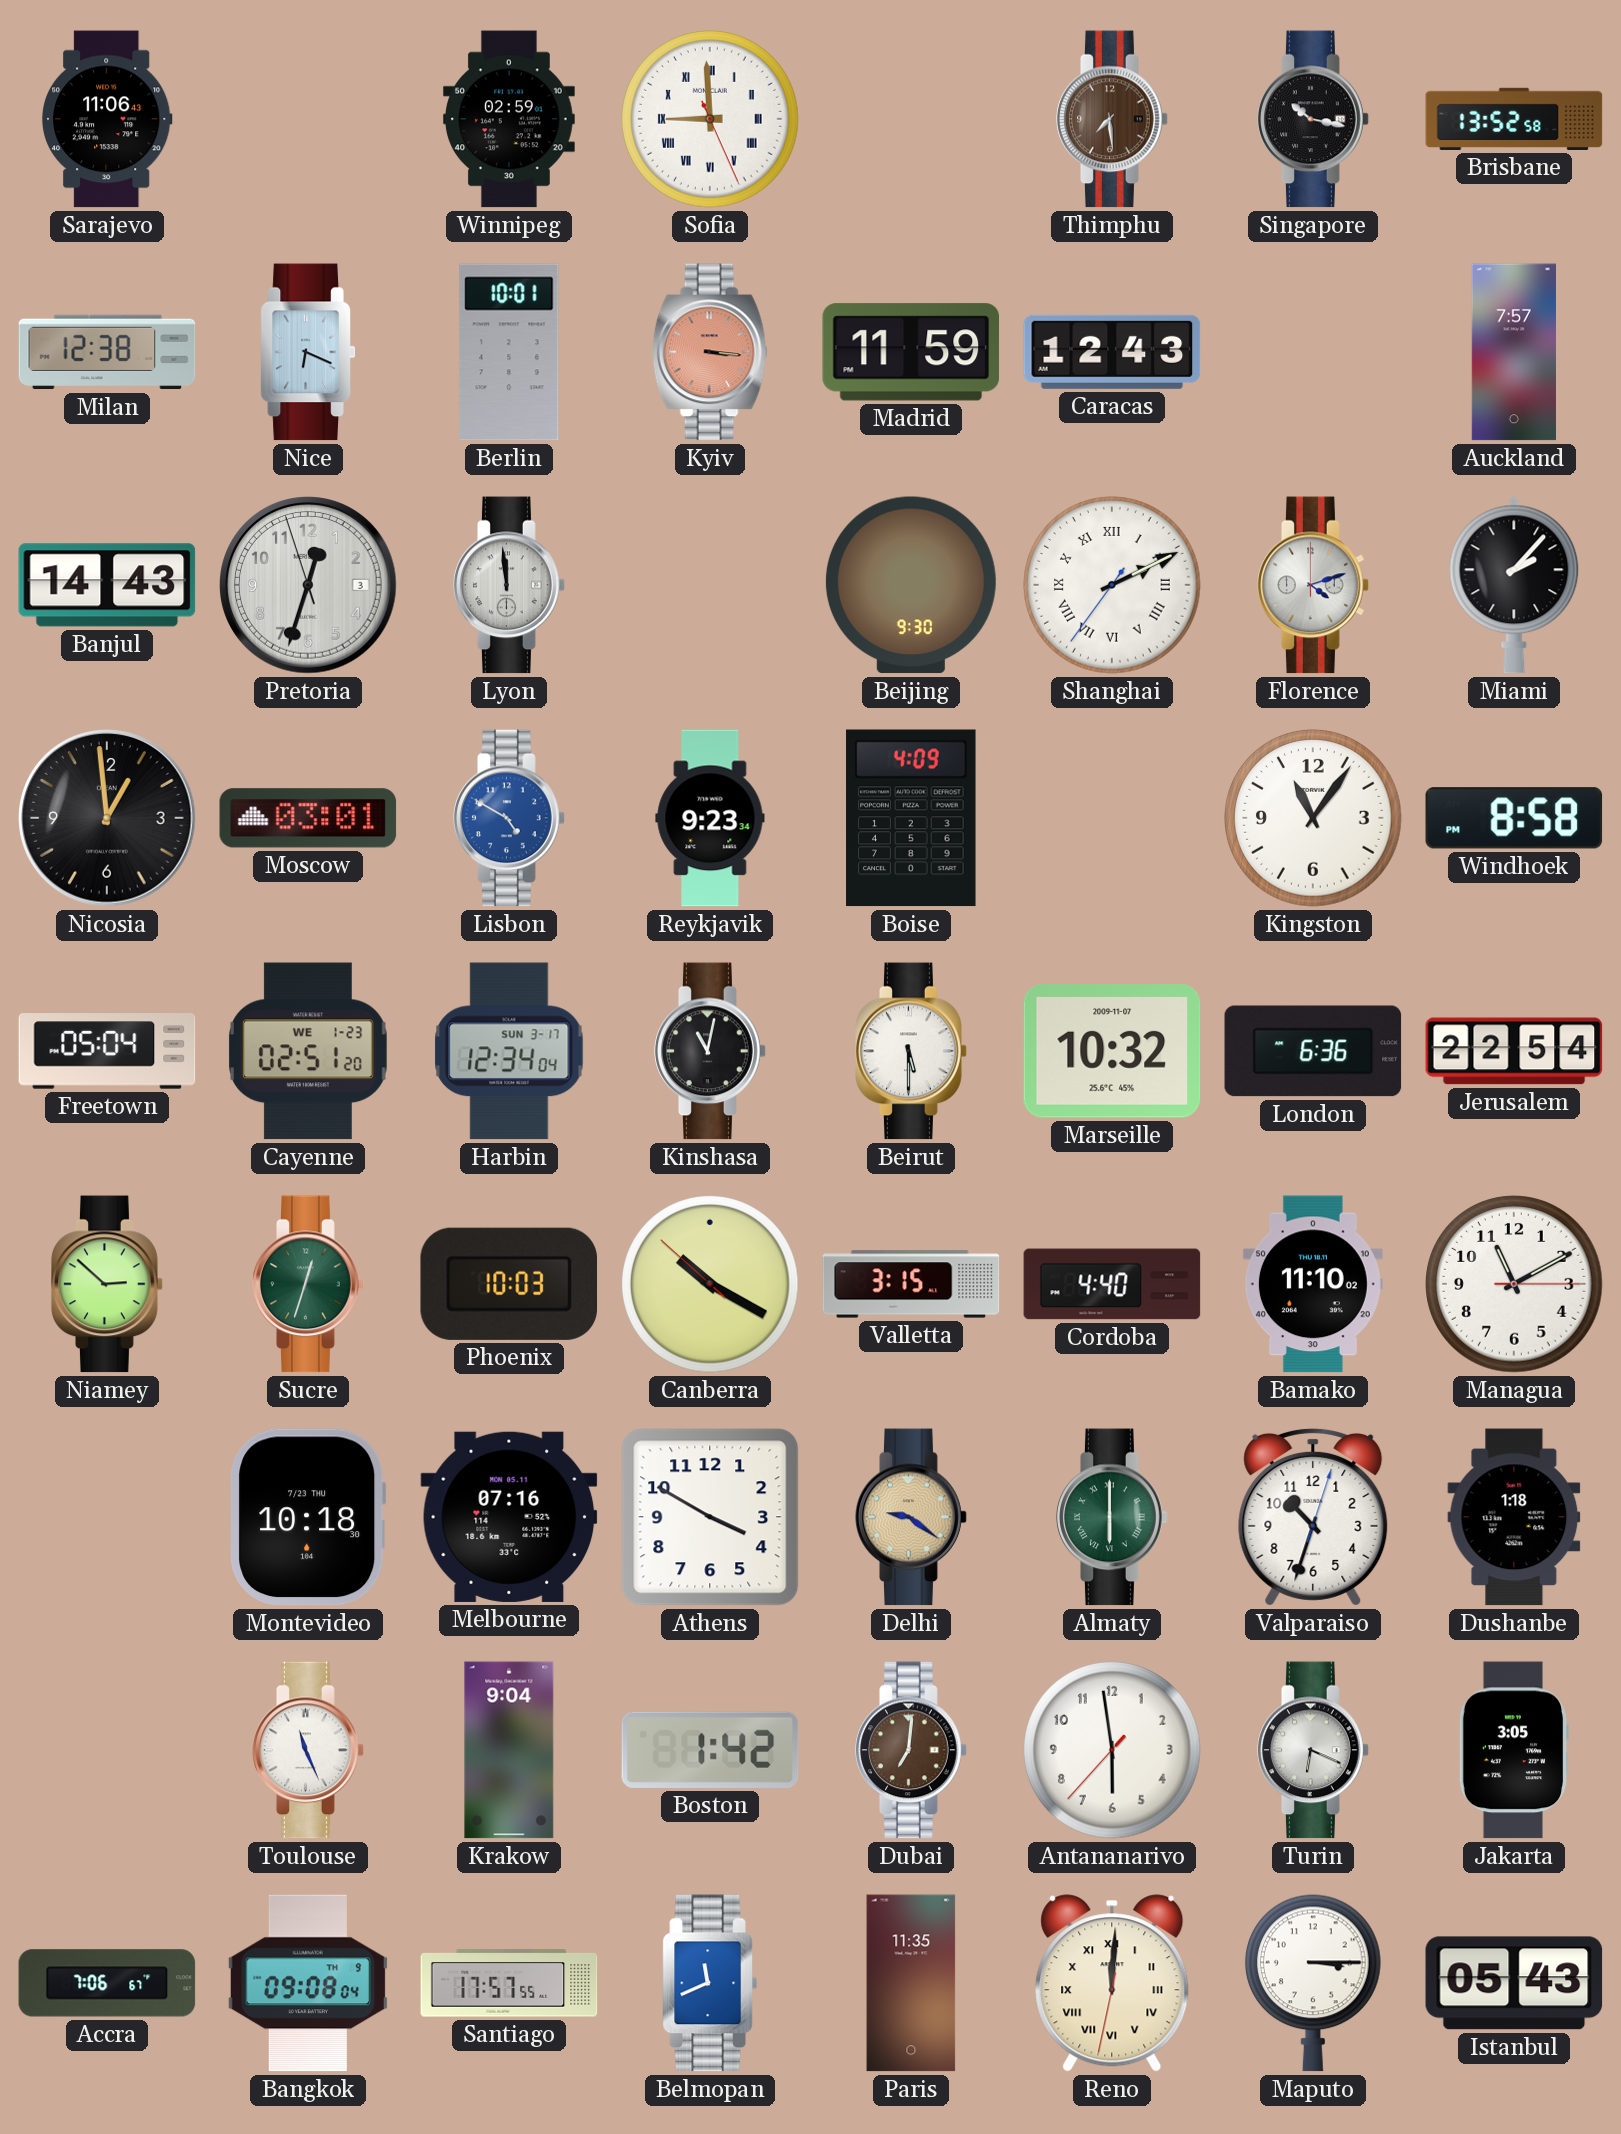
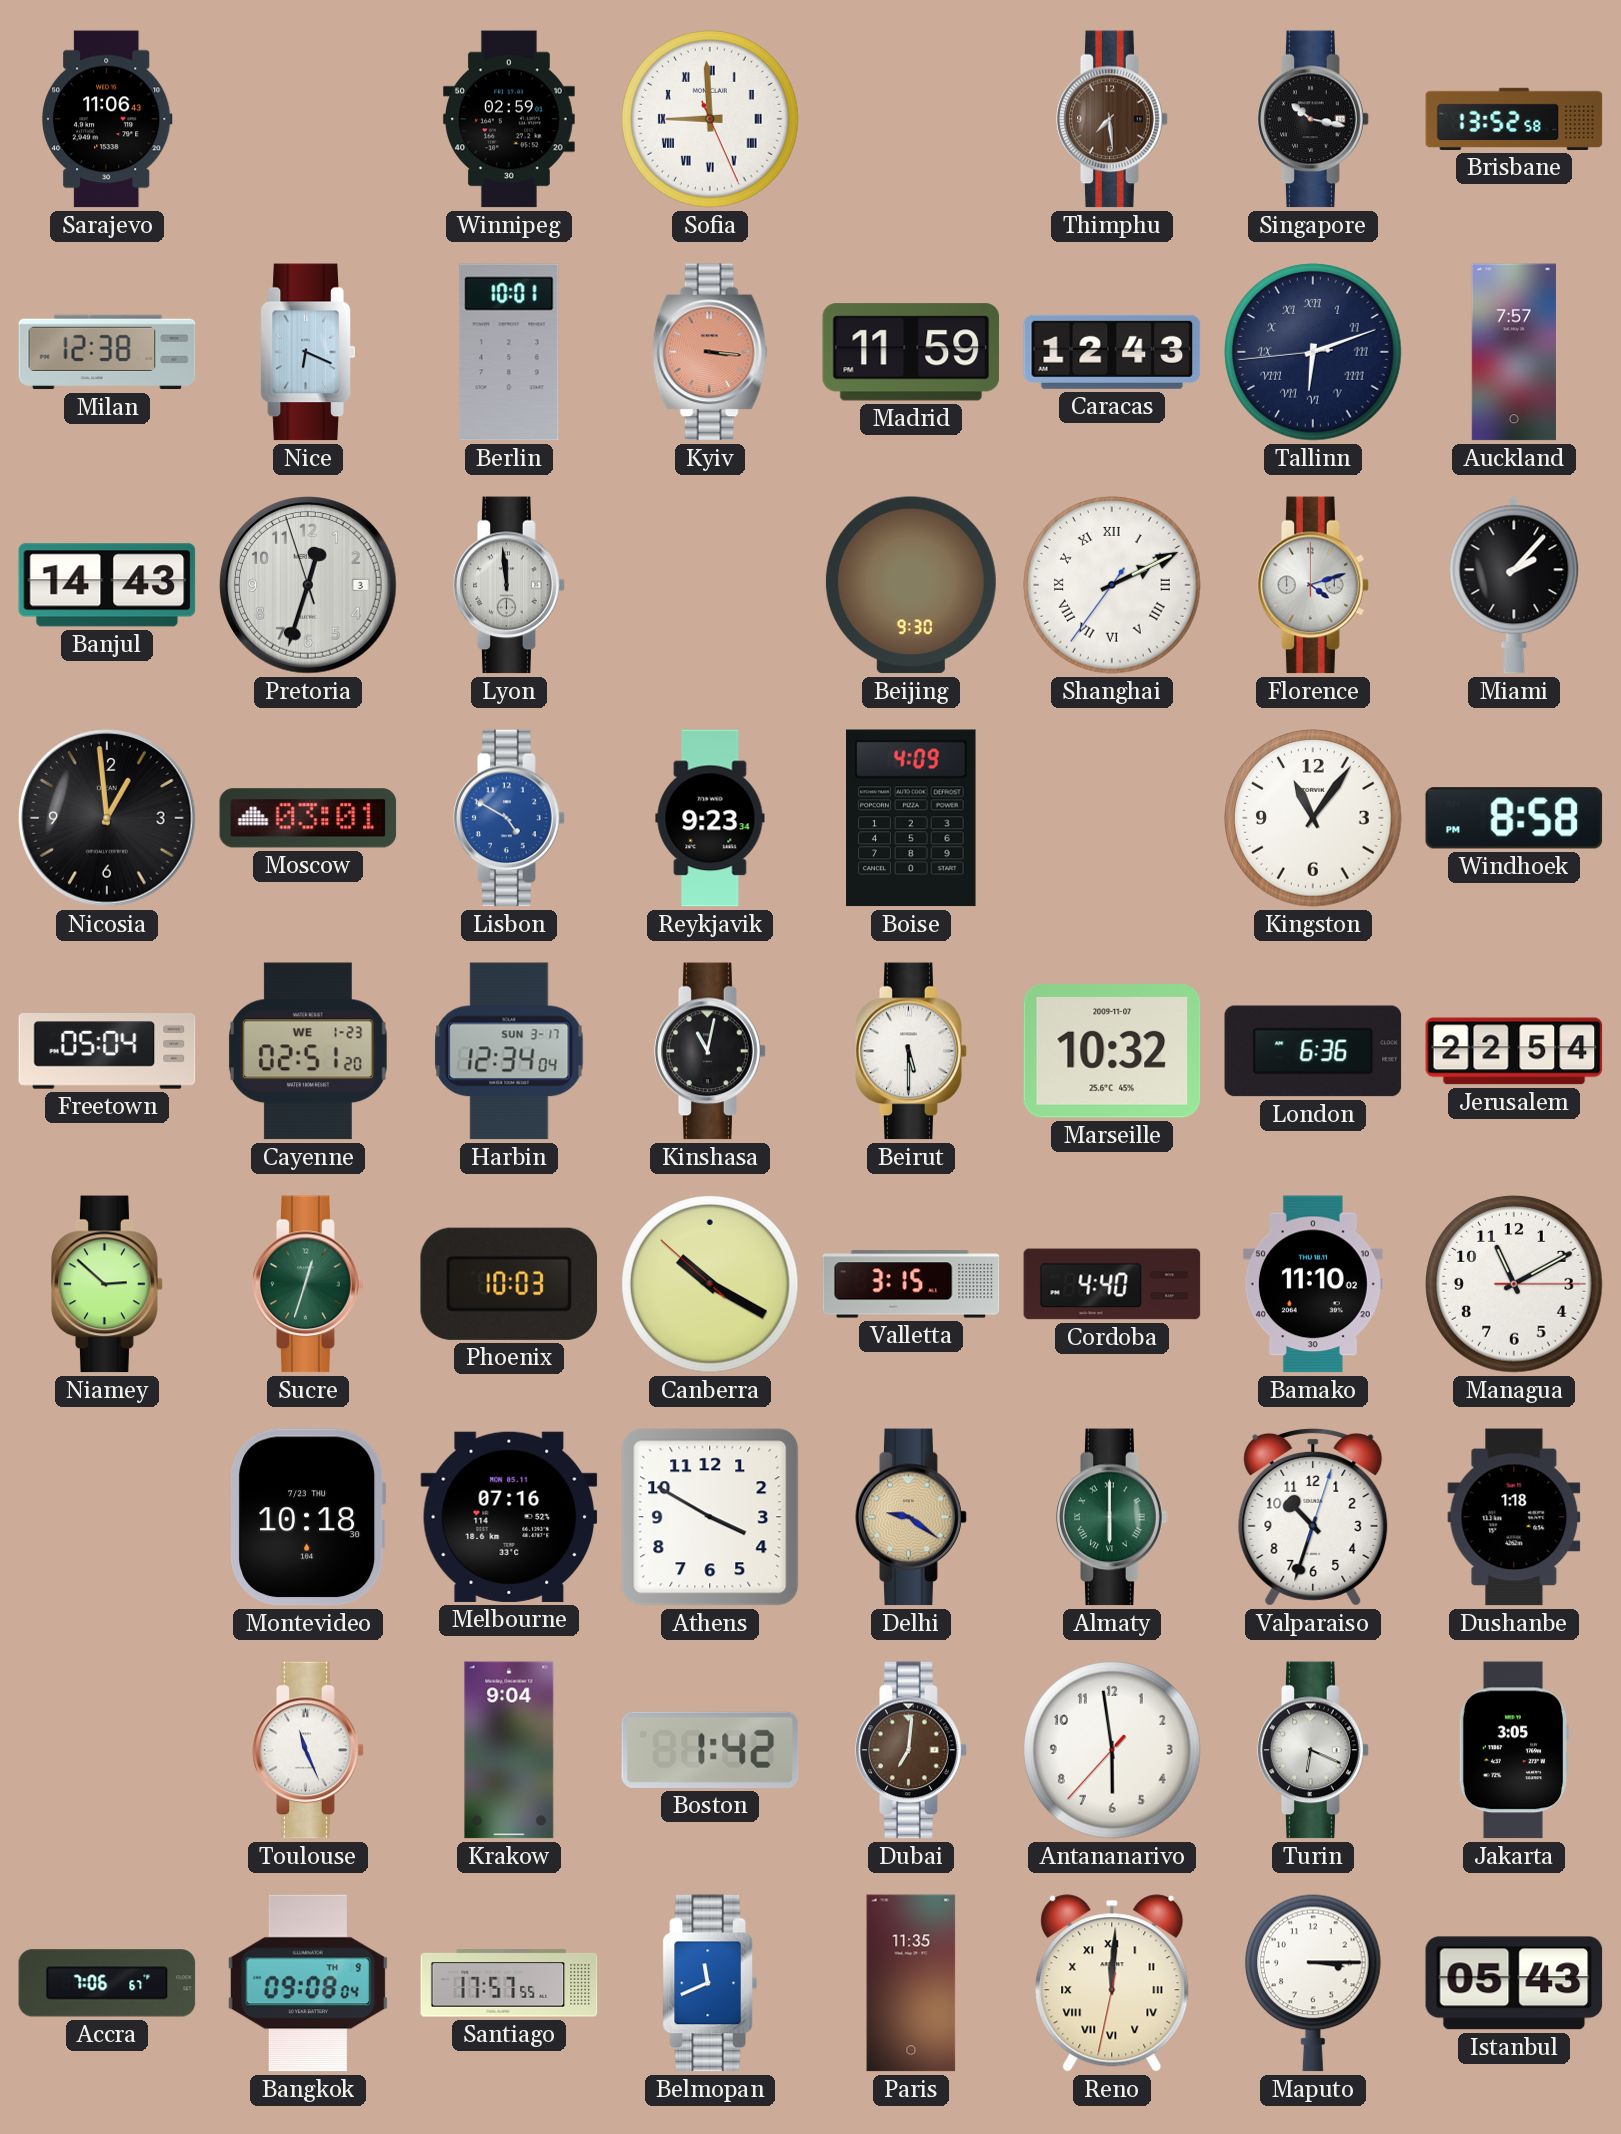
Tallinn: none -> 6:11
